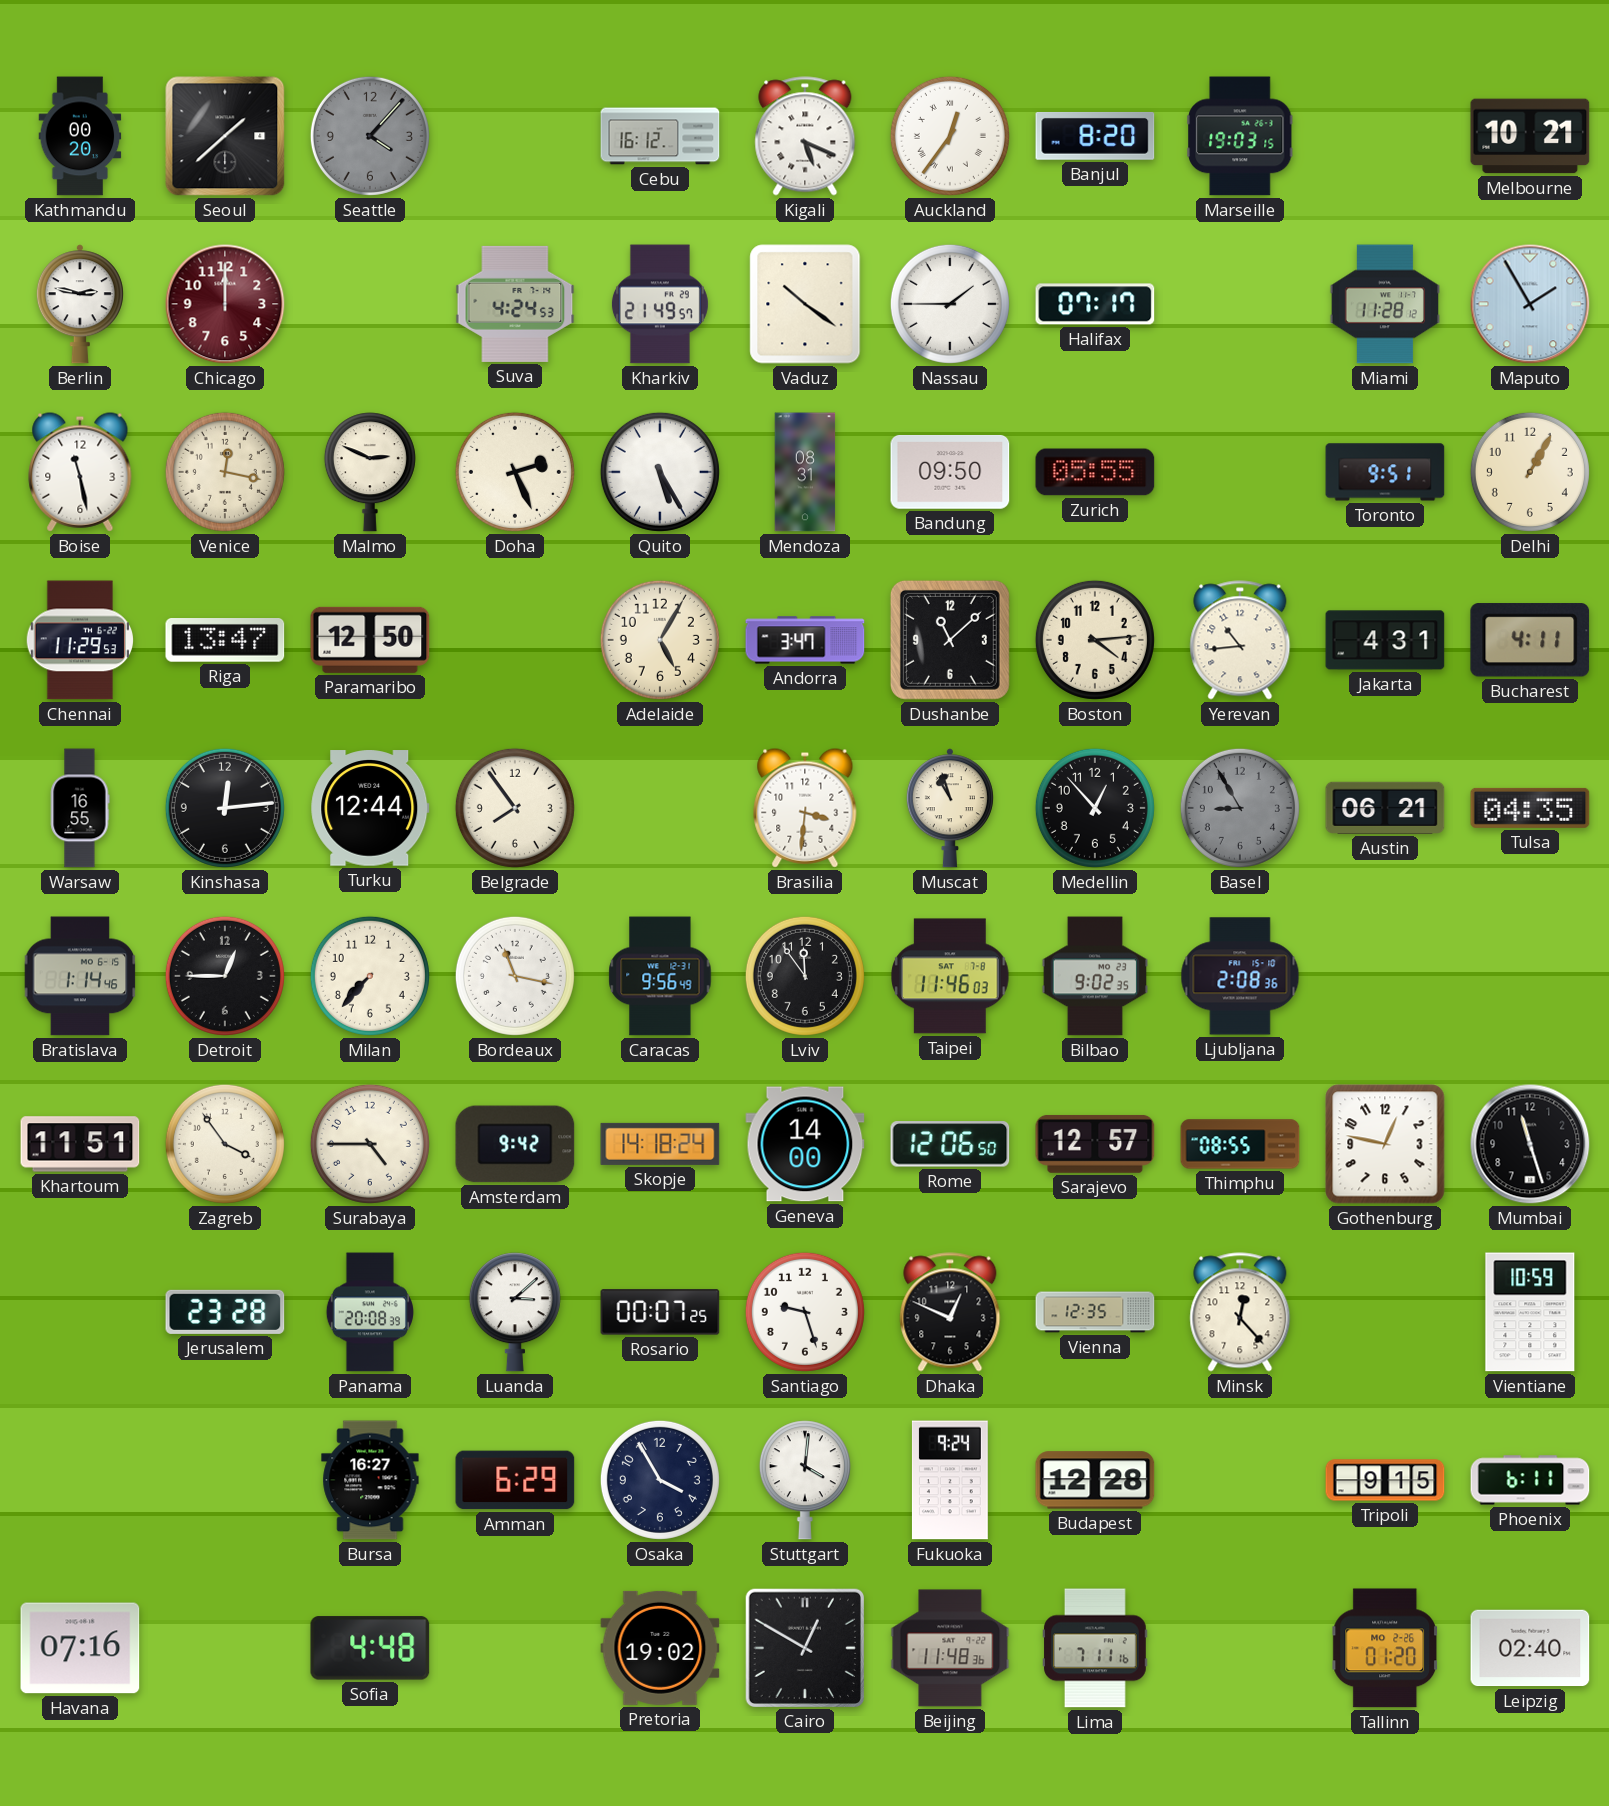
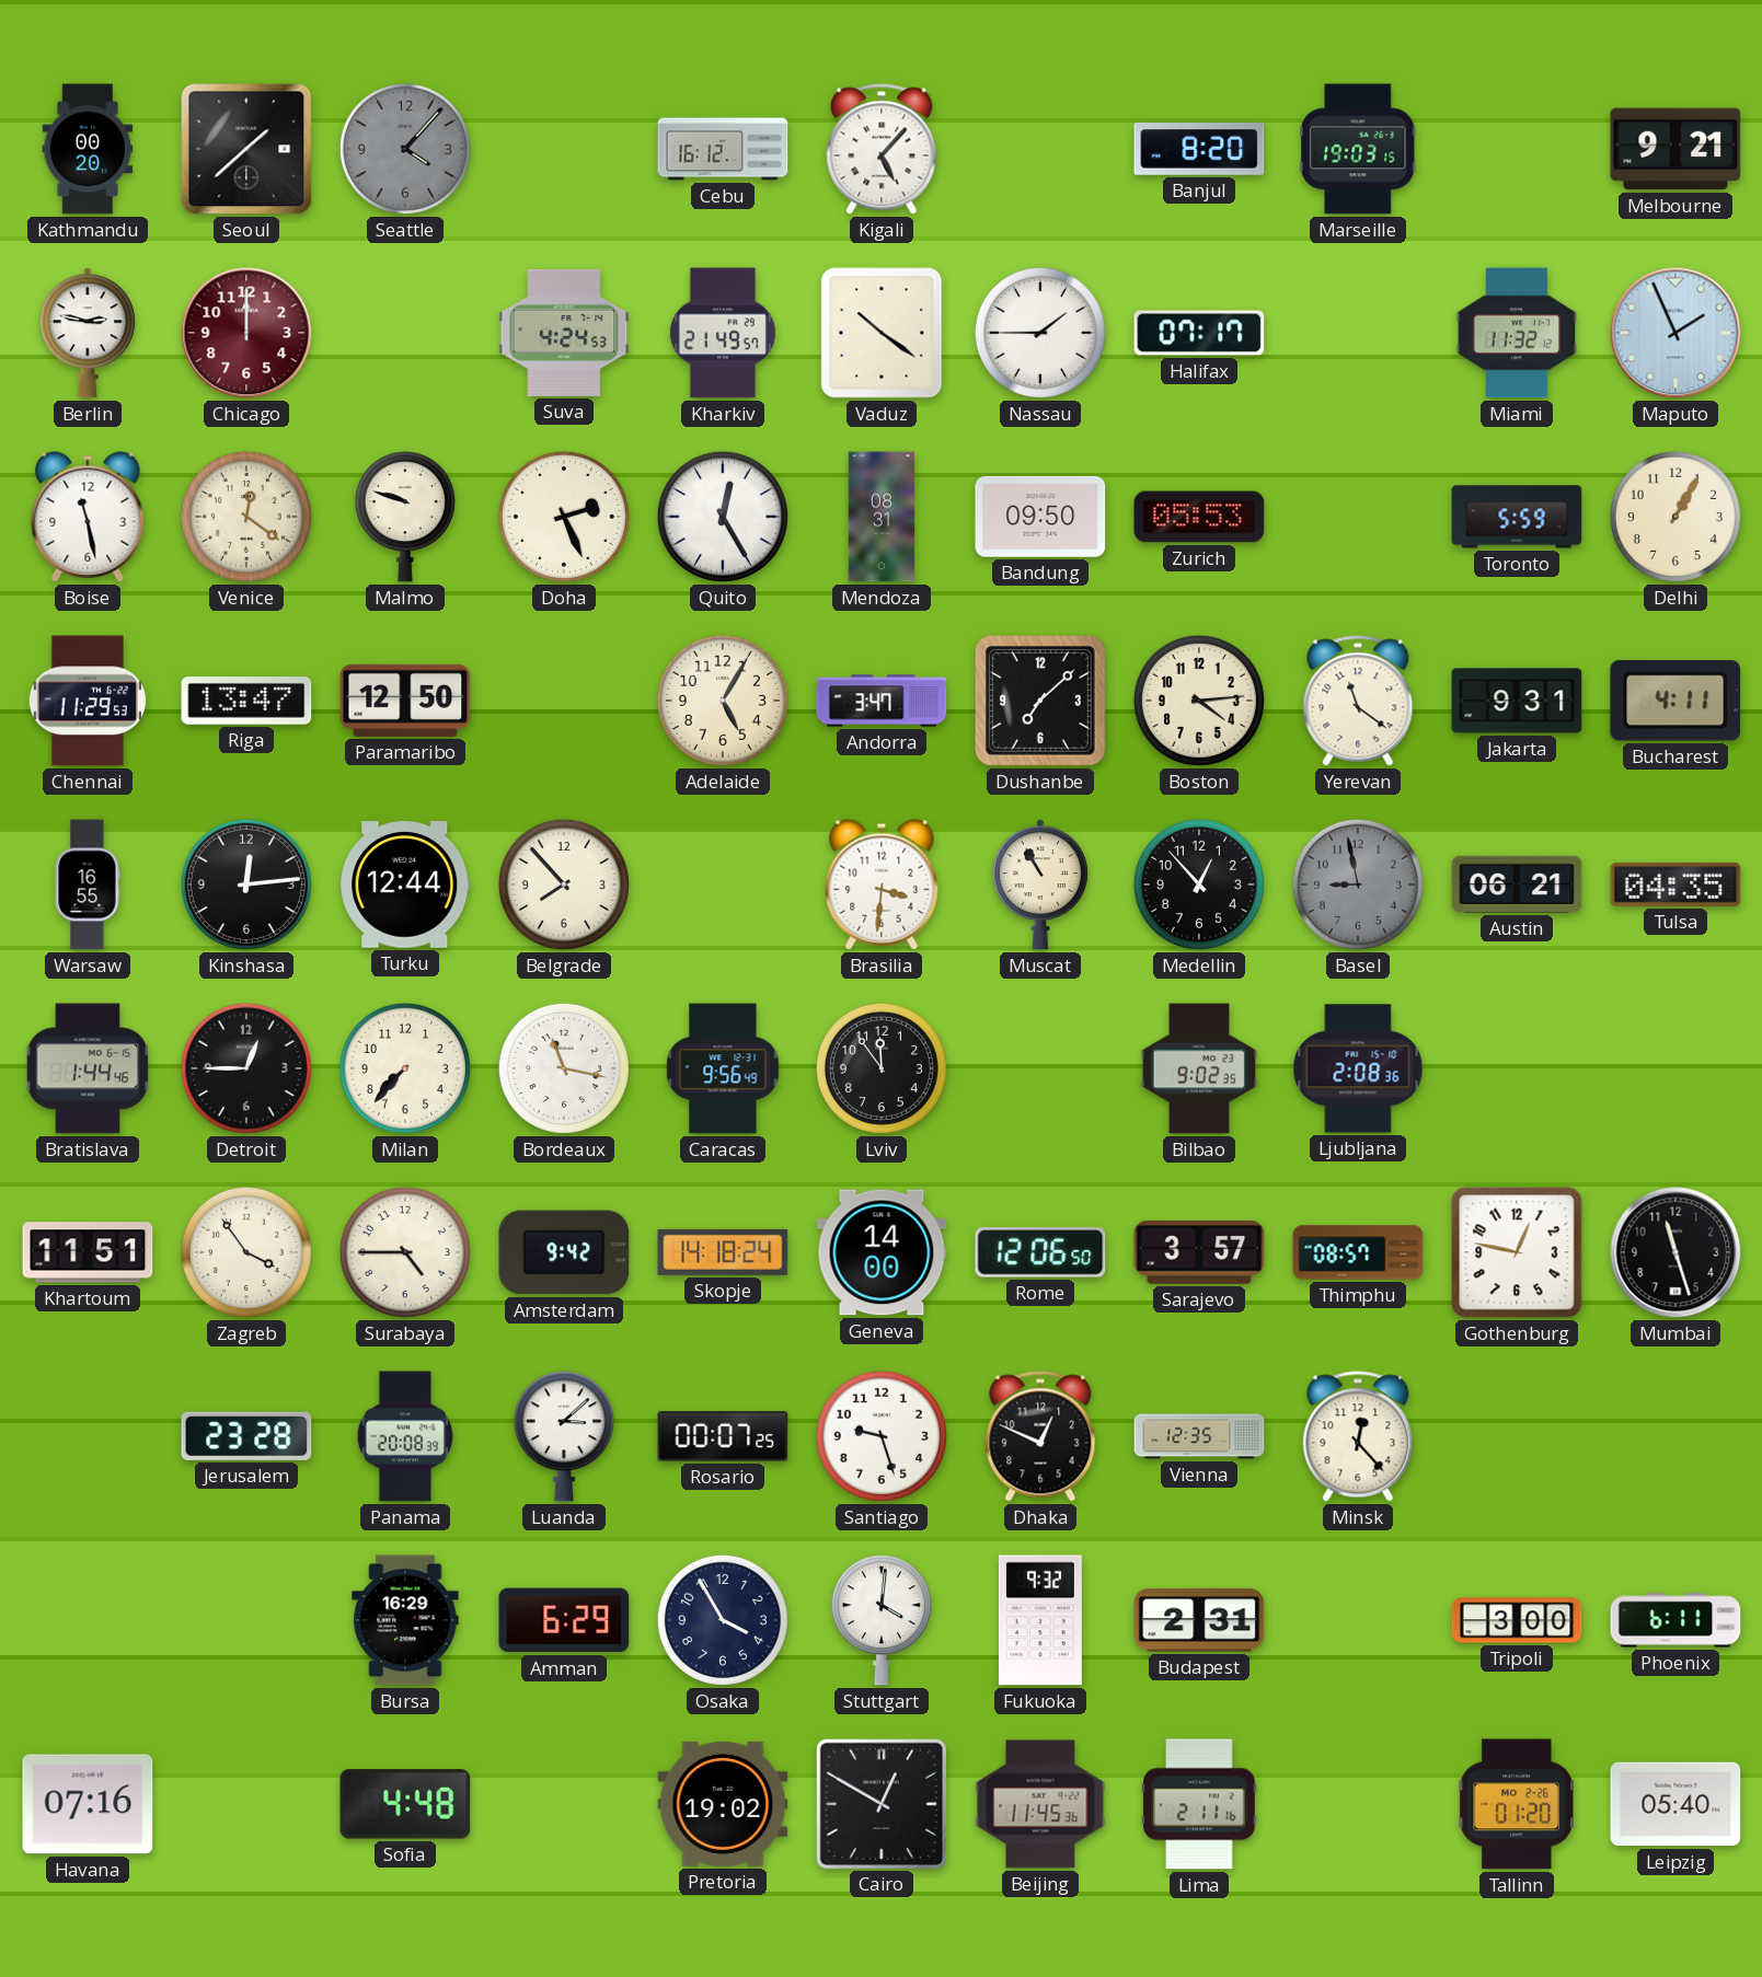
Kigali: 5:19 -> 5:07
Auckland: 12:36 -> none
Melbourne: 10:21 -> 9:21
Miami: 11:28 -> 11:32
Maputo: 1:55 -> 1:56
Venice: 12:17 -> 12:21
Malmo: 2:49 -> 9:48
Quito: 5:25 -> 12:25
Zurich: 05:55 -> 05:53
Toronto: 9:51 -> 5:59
Dushanbe: 11:08 -> 7:08
Yerevan: 10:44 -> 11:21
Jakarta: 4:31 -> 9:31
Belgrade: 7:54 -> 7:53
Muscat: 10:57 -> 10:55
Basel: 8:55 -> 8:58
Bratislava: 1:14 -> 1:44
Taipei: 11:46 -> none
Sarajevo: 12:57 -> 3:57
Thimphu: 08:55 -> 08:57
Vientiane: 10:59 -> none
Bursa: 16:27 -> 16:29
Fukuoka: 9:24 -> 9:32
Budapest: 12:28 -> 2:31
Tripoli: 9:15 -> 3:00
Beijing: 11:48 -> 11:45
Lima: 7:11 -> 2:11
Leipzig: 02:40 -> 05:40
